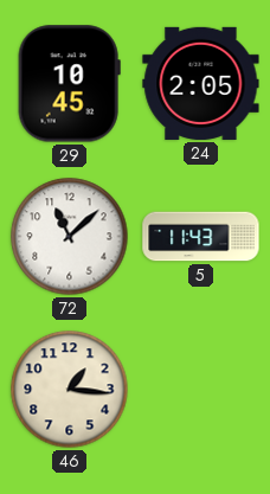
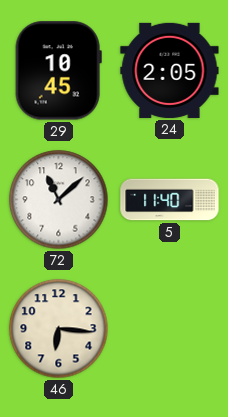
5: 11:43 -> 11:40
46: 1:16 -> 6:16
